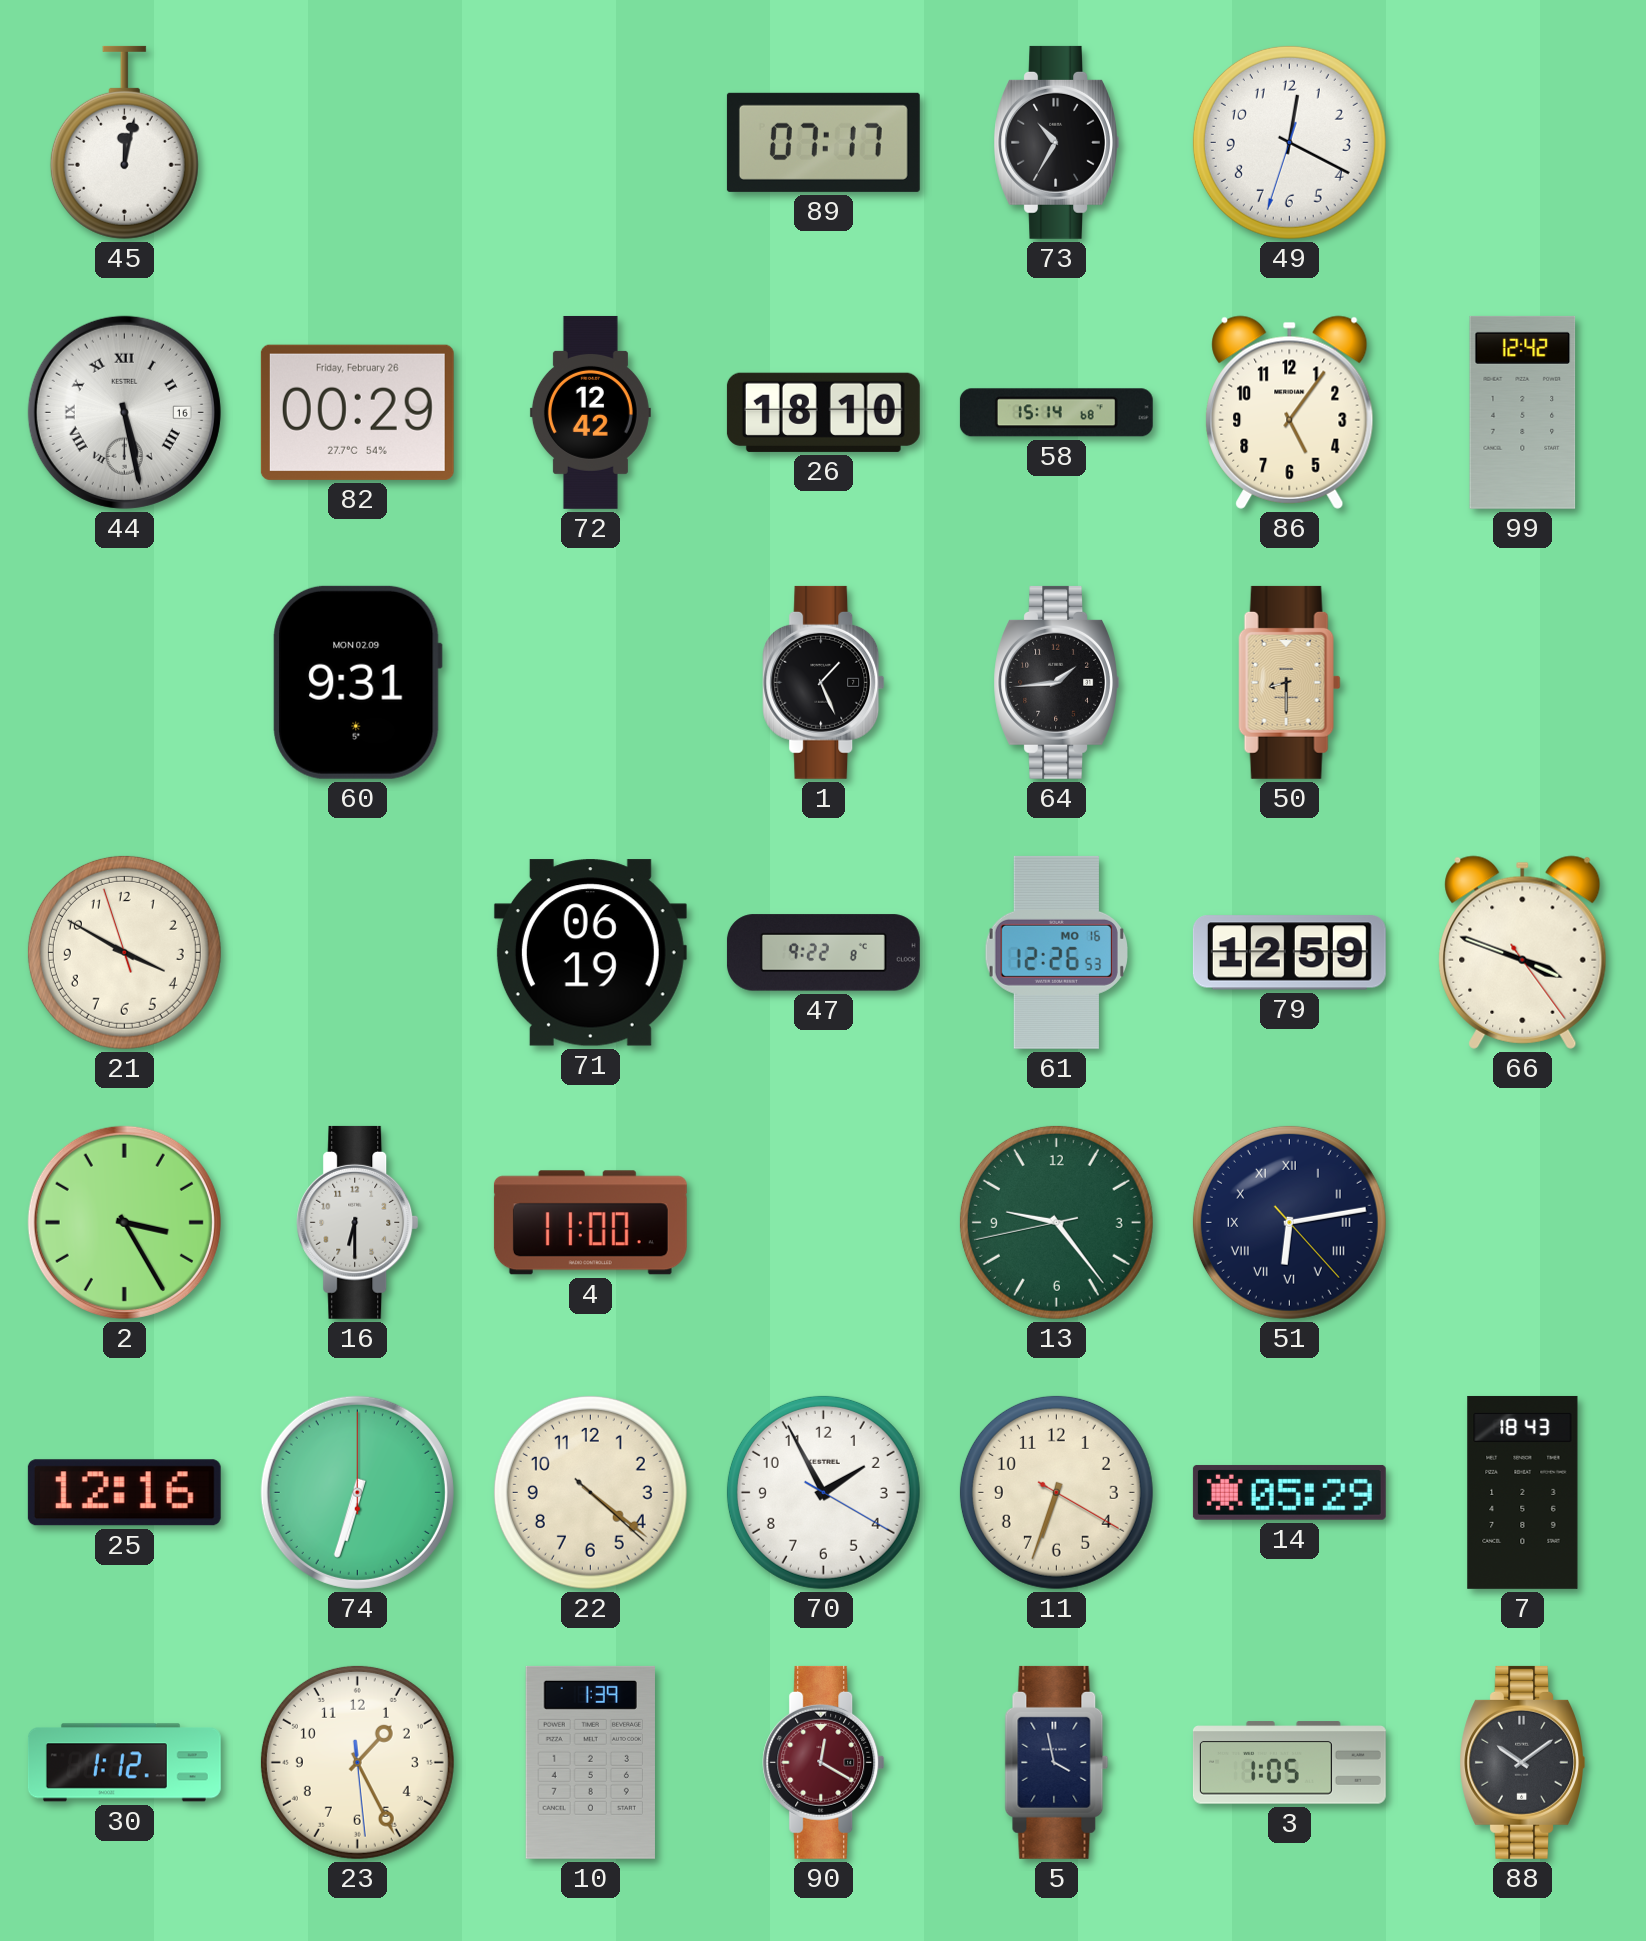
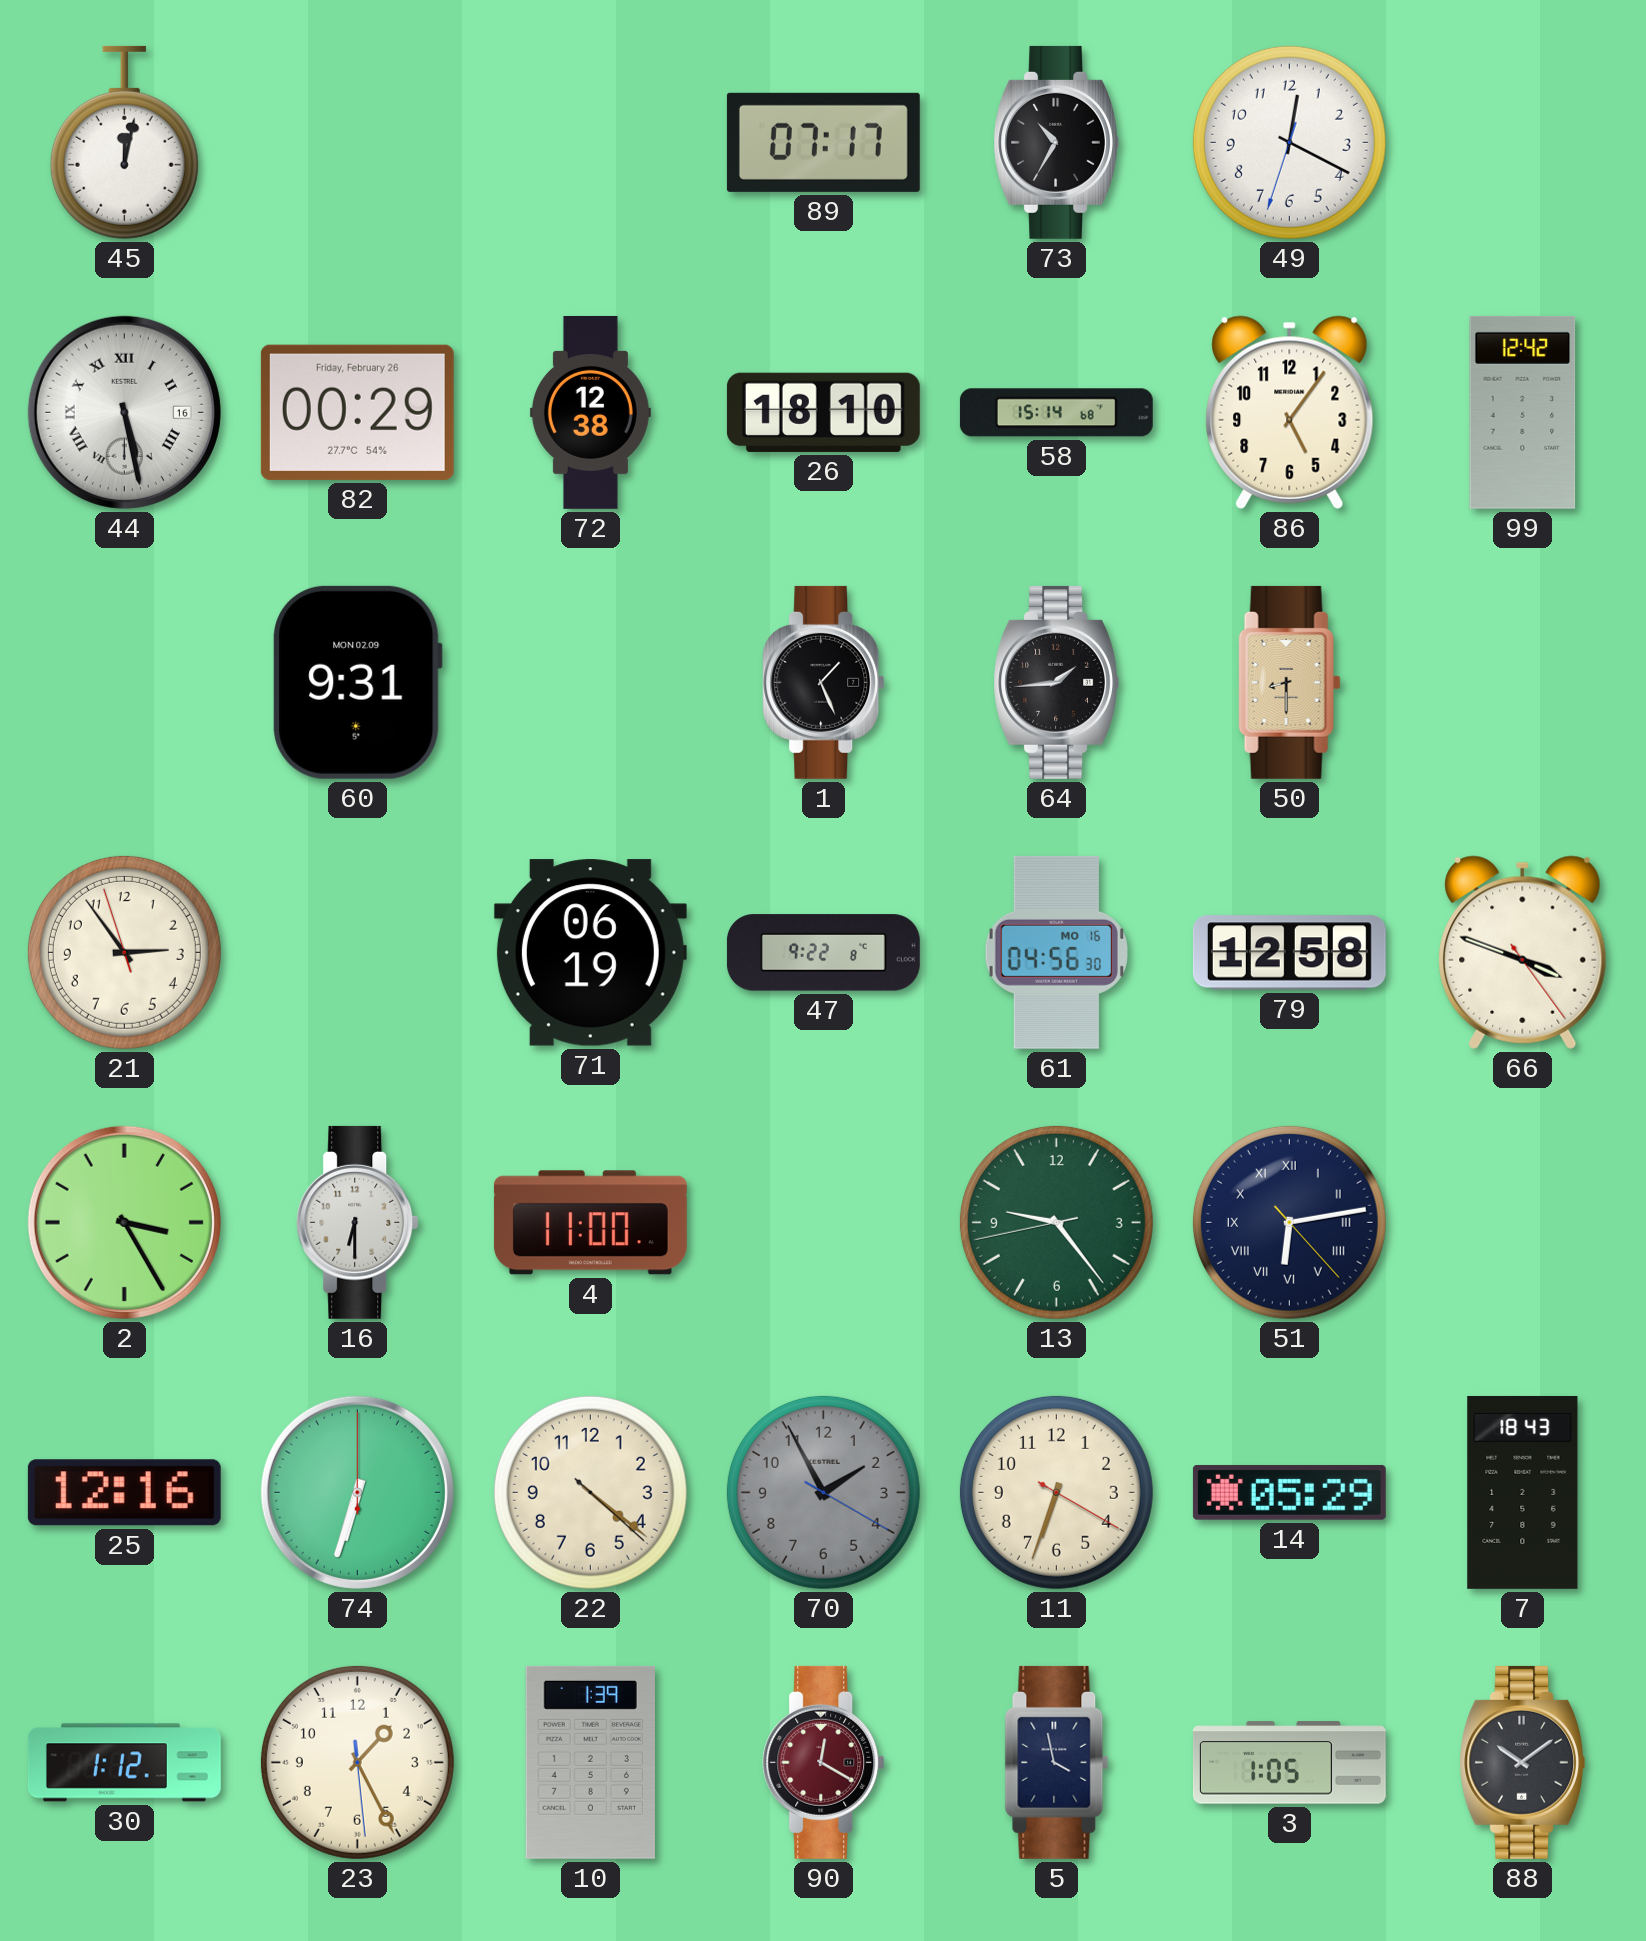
72: 12:42 -> 12:38
21: 3:49 -> 2:53
61: 12:26 -> 04:56
79: 12:59 -> 12:58
70 dial: white -> grey
